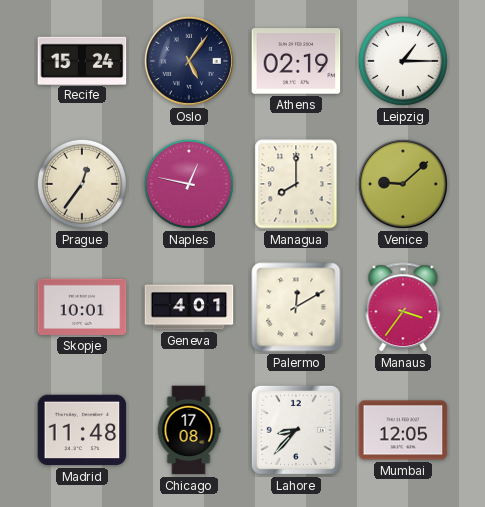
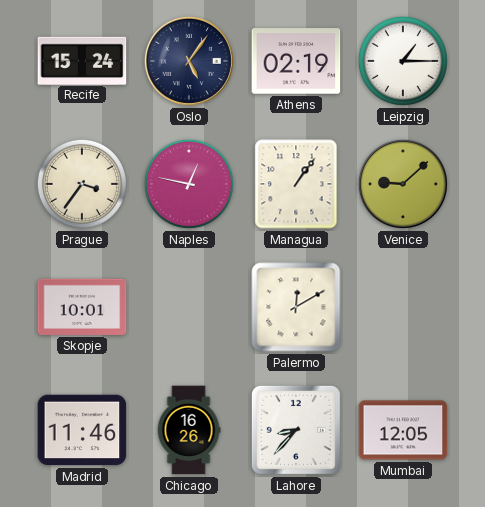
Prague: 12:36 -> 3:36
Managua: 8:00 -> 1:06
Geneva: 4:01 -> none
Manaus: 3:36 -> none
Madrid: 11:48 -> 11:46
Chicago: 17:08 -> 16:26
